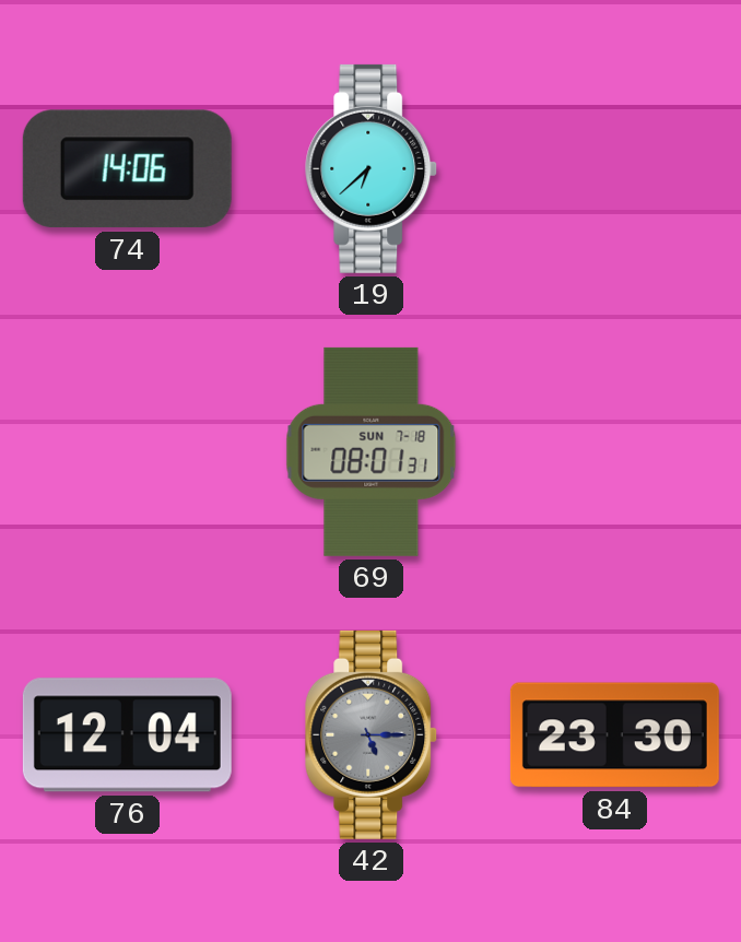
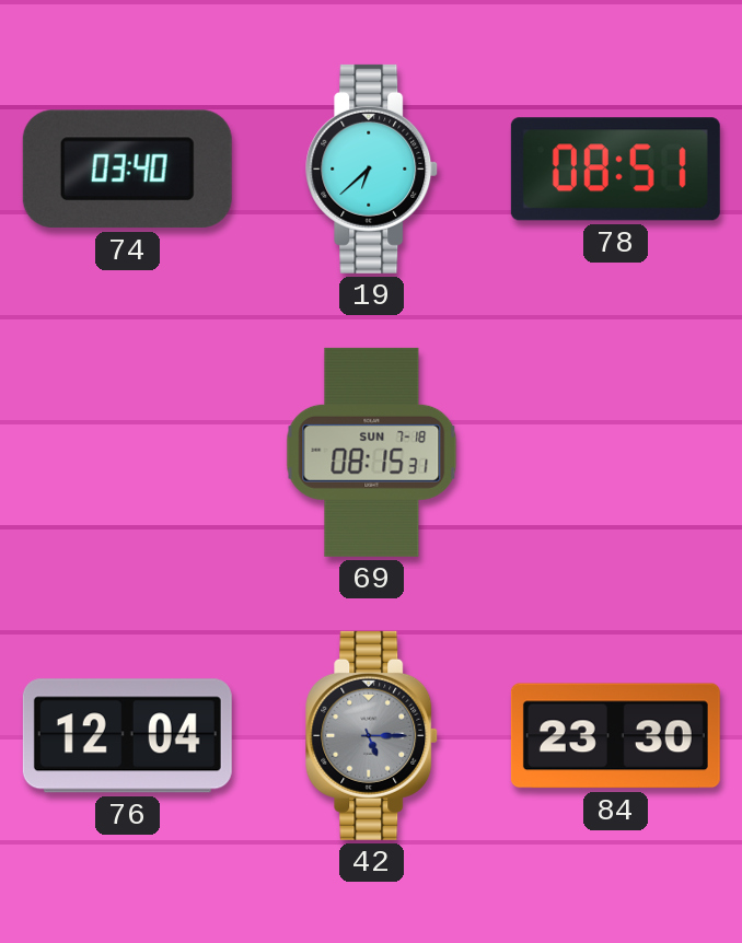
74: 14:06 -> 03:40
78: none -> 08:51
69: 08:01 -> 08:15
